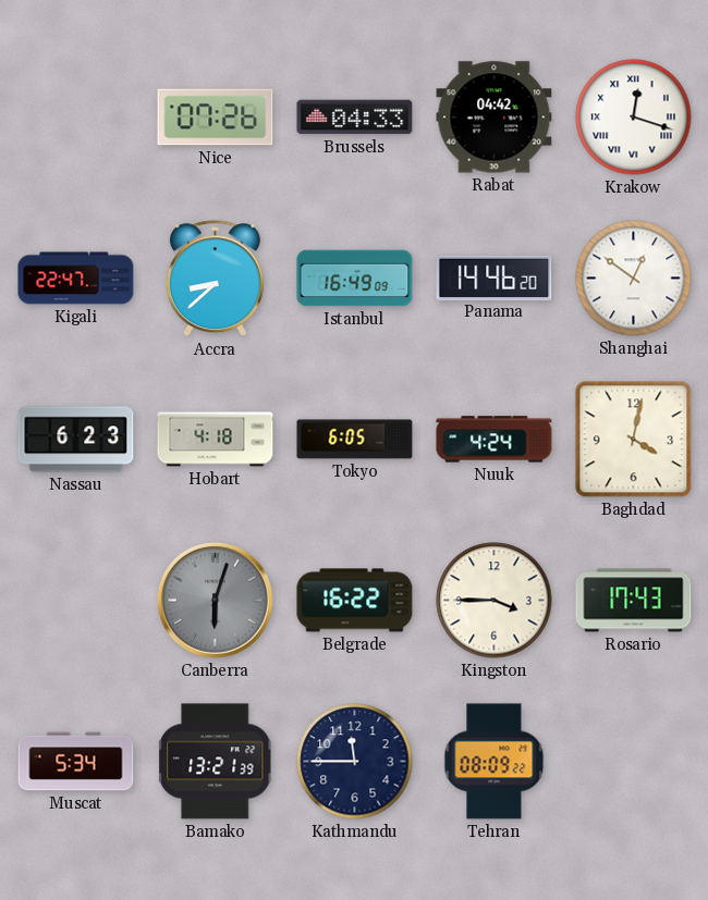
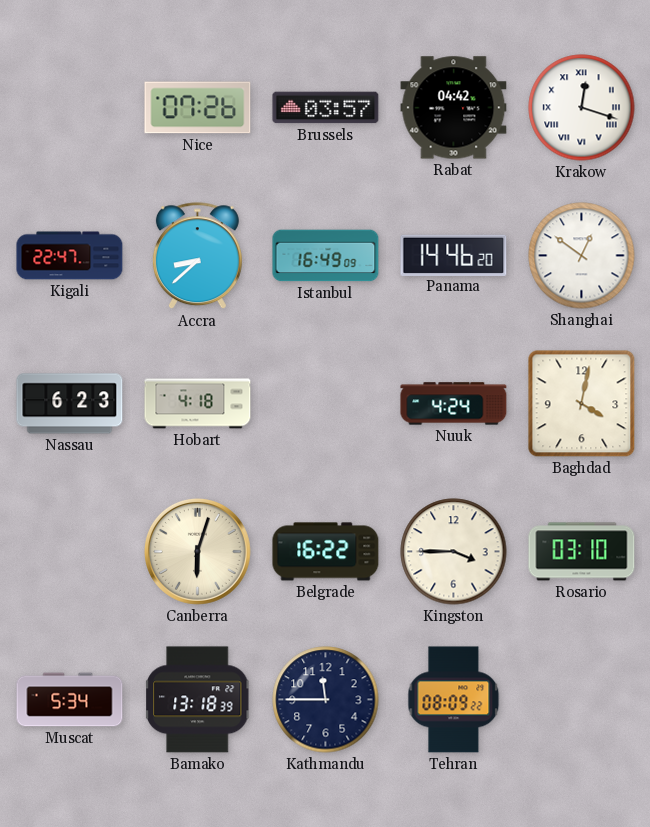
Brussels: 04:33 -> 03:57
Tokyo: 6:05 -> none
Canberra dial: grey -> cream
Rosario: 17:43 -> 03:10
Bamako: 13:21 -> 13:18
